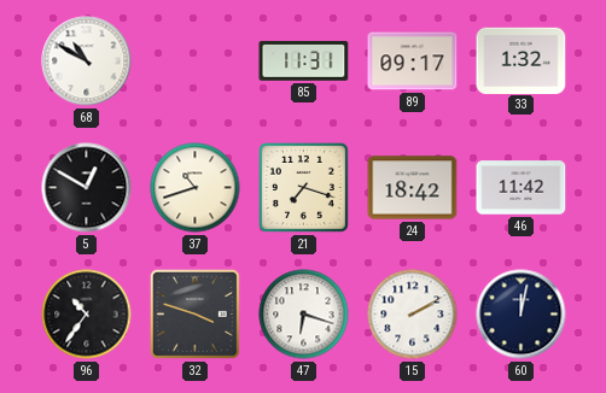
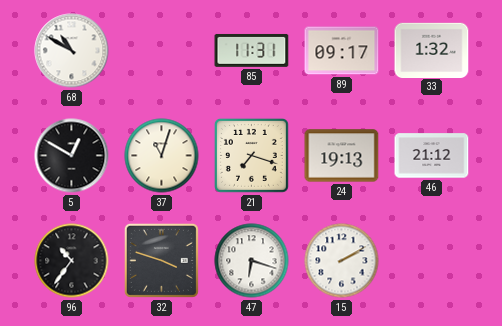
37: 10:42 -> 11:03
24: 18:42 -> 19:13
46: 11:42 -> 21:12
60: 12:02 -> none
